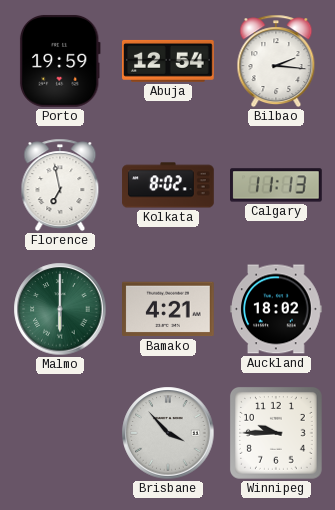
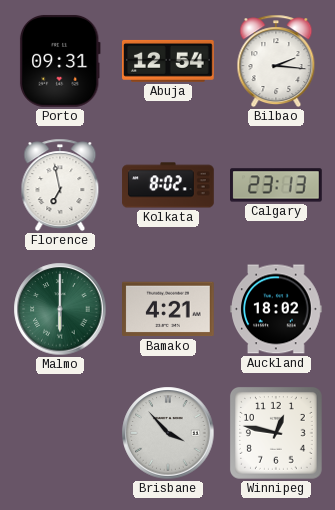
Porto: 19:59 -> 09:31
Calgary: 11:13 -> 23:13
Winnipeg: 9:45 -> 12:47
